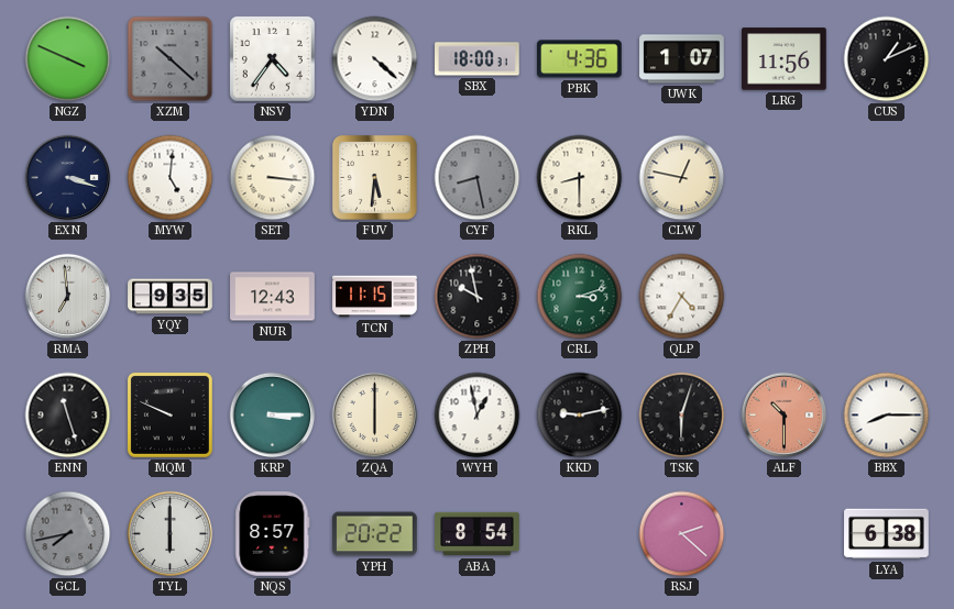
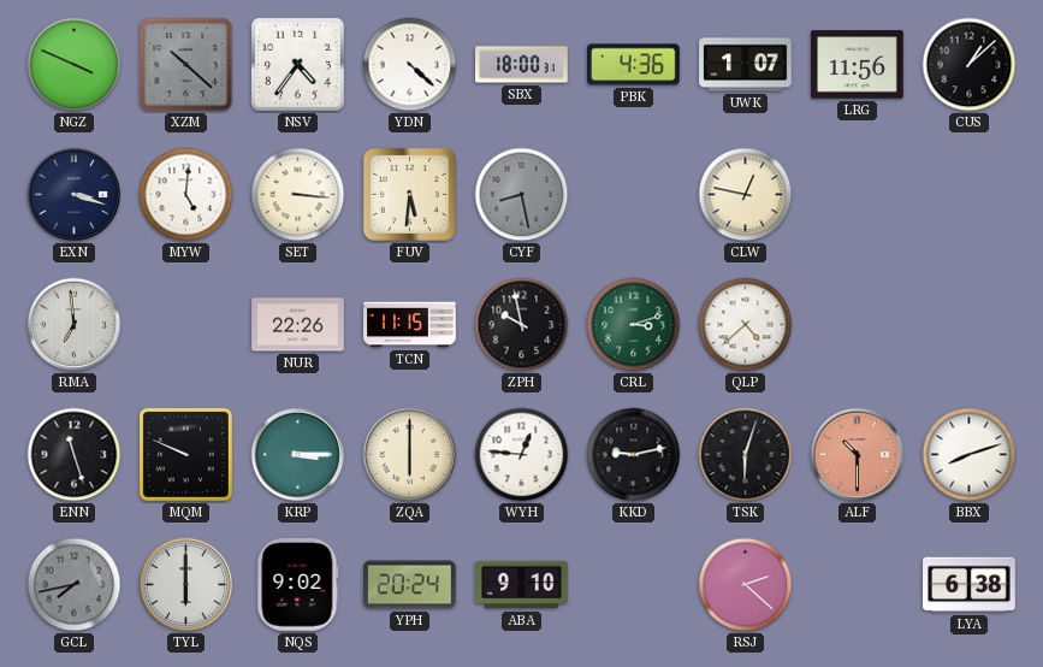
CUS: 1:11 -> 1:08
RKL: 8:30 -> none
YQY: 9:35 -> none
NUR: 12:43 -> 22:26
QLP: 4:35 -> 4:38
WYH: 12:58 -> 12:46
BBX: 8:15 -> 8:12
NQS: 8:57 -> 9:02
YPH: 20:22 -> 20:24
ABA: 8:54 -> 9:10
